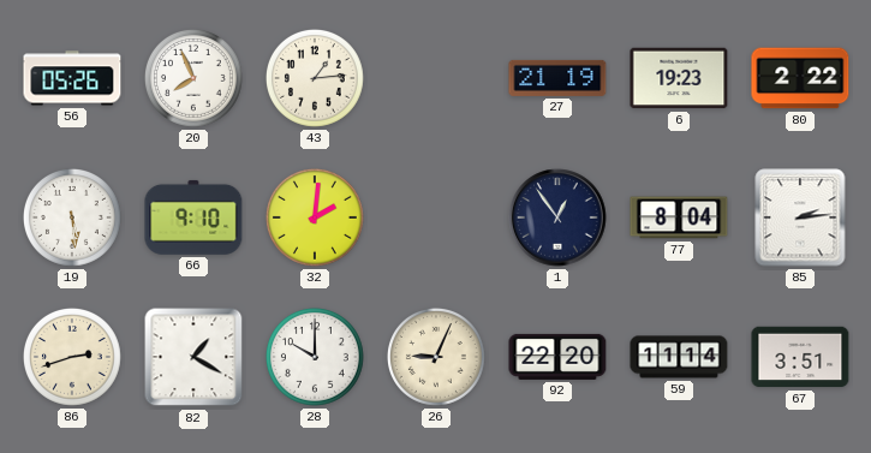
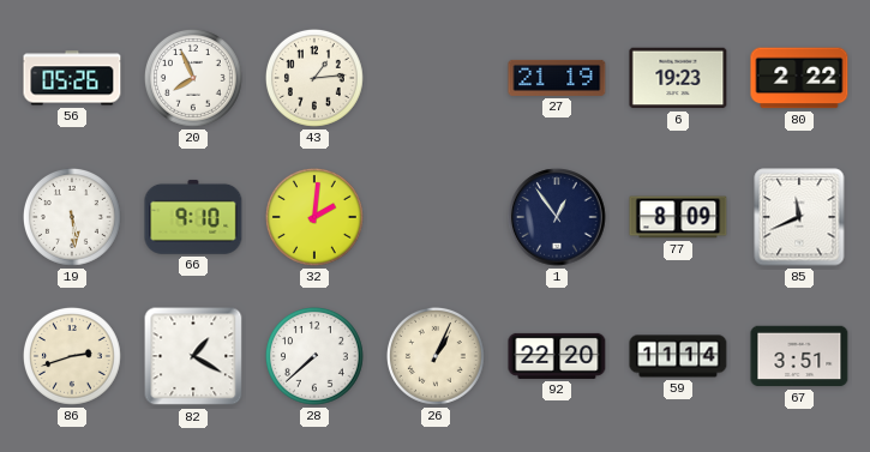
77: 8:04 -> 8:09
85: 2:14 -> 11:41
28: 10:00 -> 7:38
26: 9:04 -> 1:04
